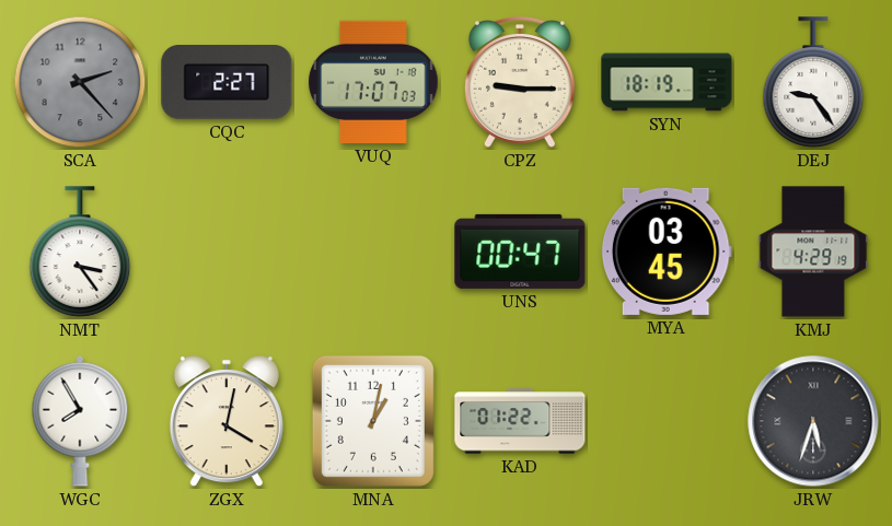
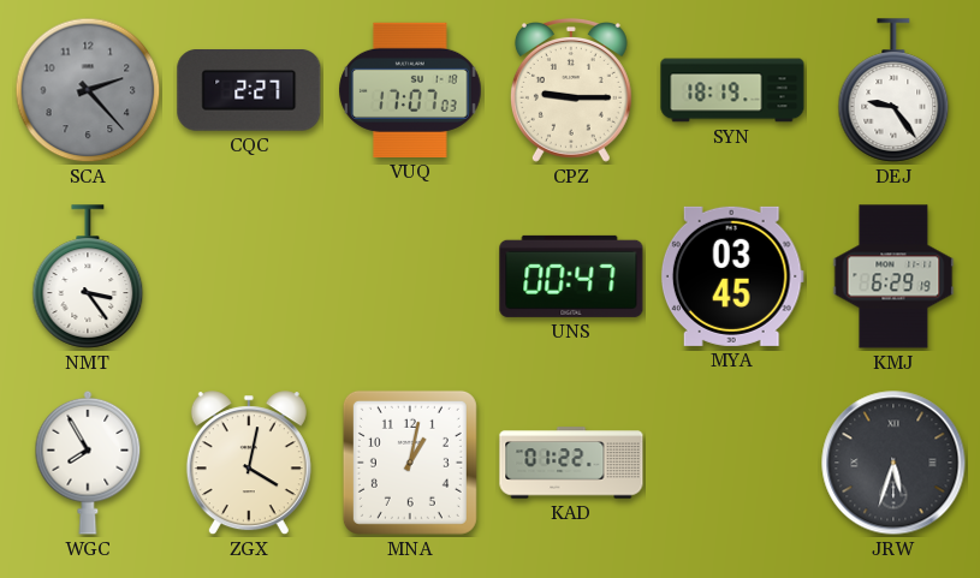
KMJ: 4:29 -> 6:29
